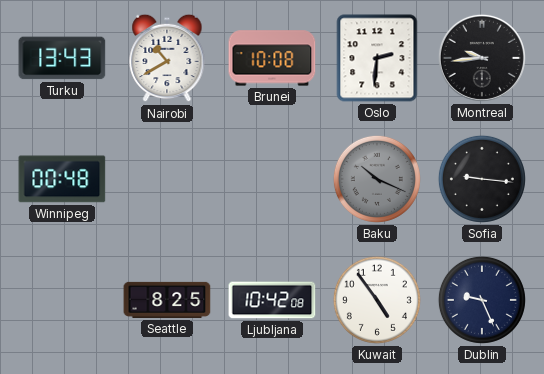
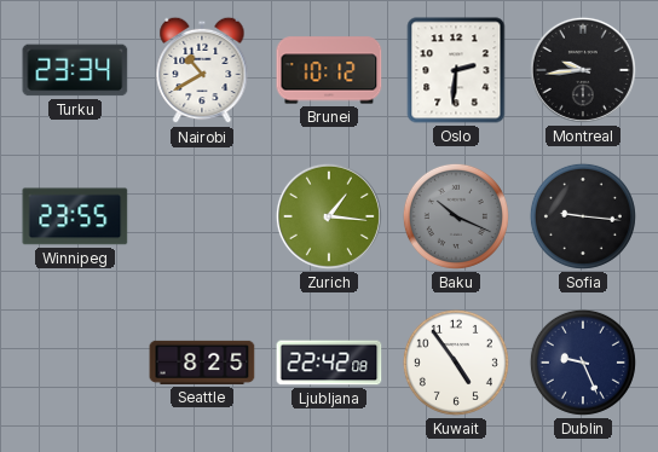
Turku: 13:43 -> 23:34
Brunei: 10:08 -> 10:12
Winnipeg: 00:48 -> 23:55
Zurich: none -> 1:16
Ljubljana: 10:42 -> 22:42
